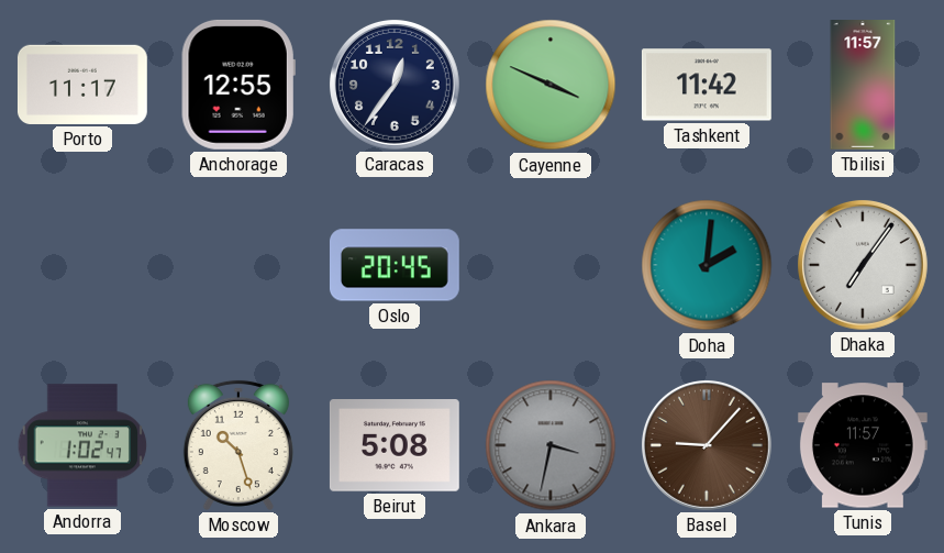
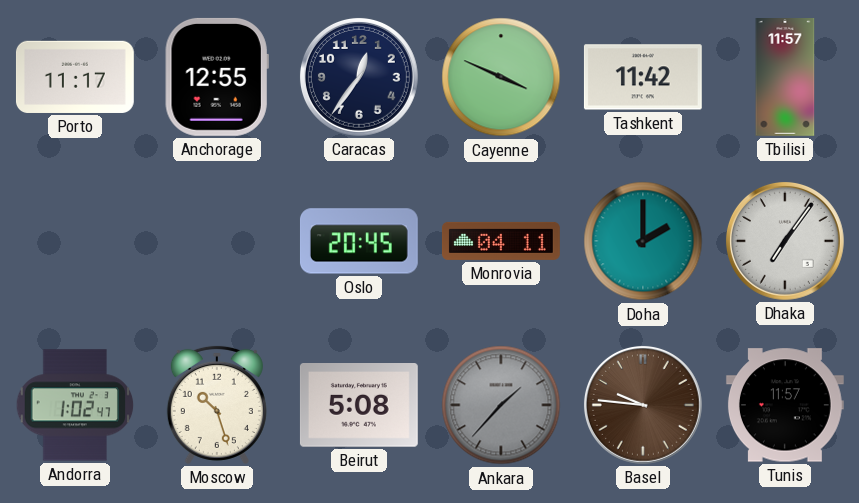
Monrovia: none -> 04:11
Doha: 2:01 -> 2:00
Ankara: 3:32 -> 1:37
Basel: 9:07 -> 9:46
